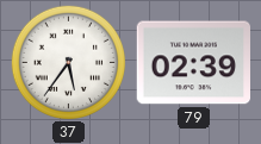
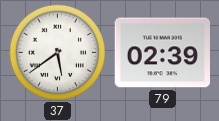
37: 5:36 -> 5:39
